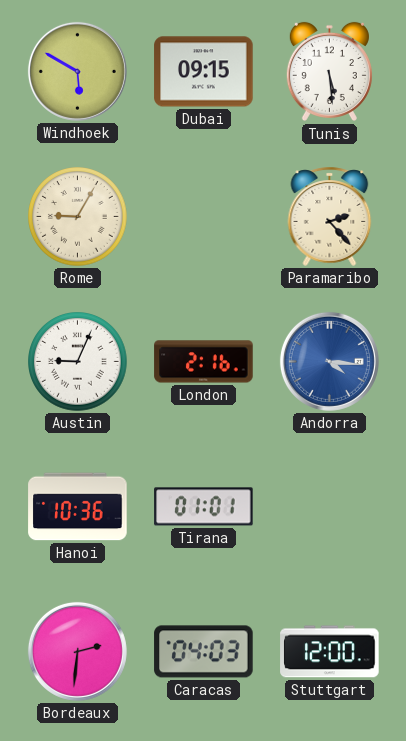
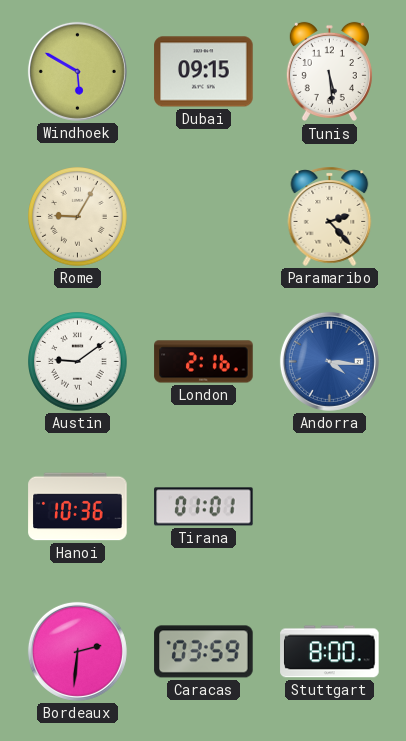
Austin: 9:04 -> 9:09
Caracas: 04:03 -> 03:59
Stuttgart: 12:00 -> 8:00
